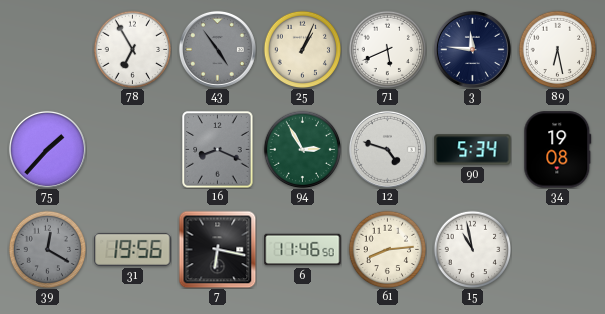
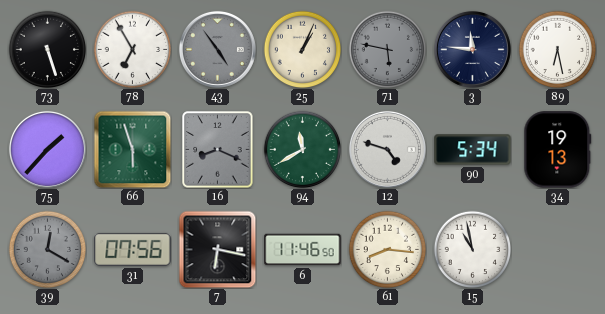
73: none -> 5:27
71: 5:41 -> 5:47
71 dial: white -> grey
66: none -> 5:57
94: 2:55 -> 11:40
34: 19:08 -> 19:13
31: 19:56 -> 07:56
61: 8:14 -> 8:16
